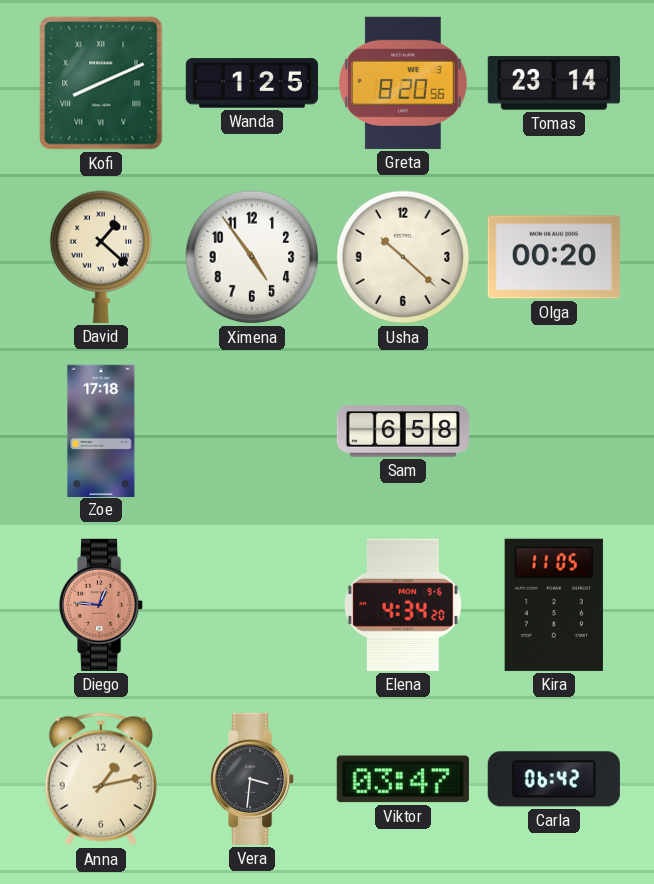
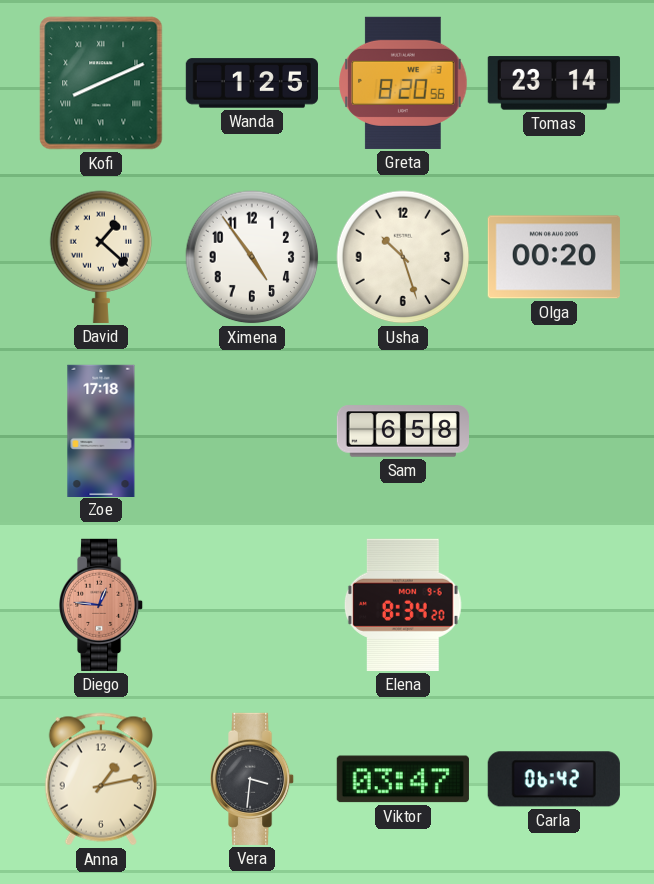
Usha: 10:22 -> 10:27
Elena: 4:34 -> 8:34
Kira: 11:05 -> none
